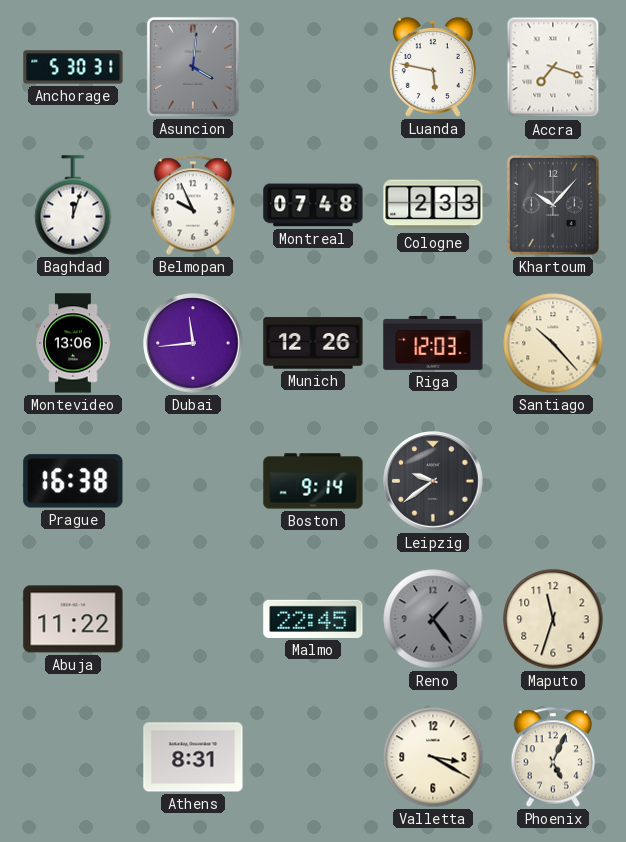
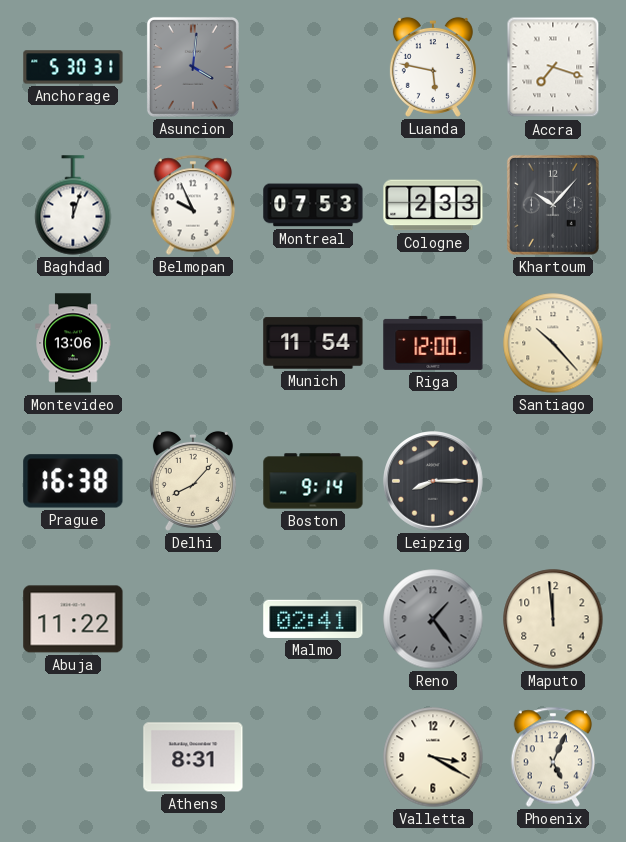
Montreal: 07:48 -> 07:53
Dubai: 11:44 -> none
Munich: 12:26 -> 11:54
Riga: 12:03 -> 12:00
Delhi: none -> 8:07
Leipzig: 9:39 -> 8:15
Malmo: 22:45 -> 02:41
Maputo: 11:33 -> 11:59
